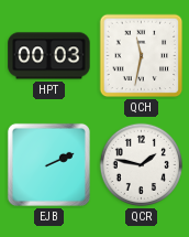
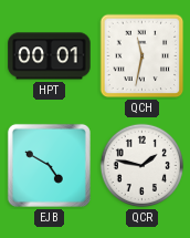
HPT: 00:03 -> 00:01
EJB: 2:11 -> 4:50
